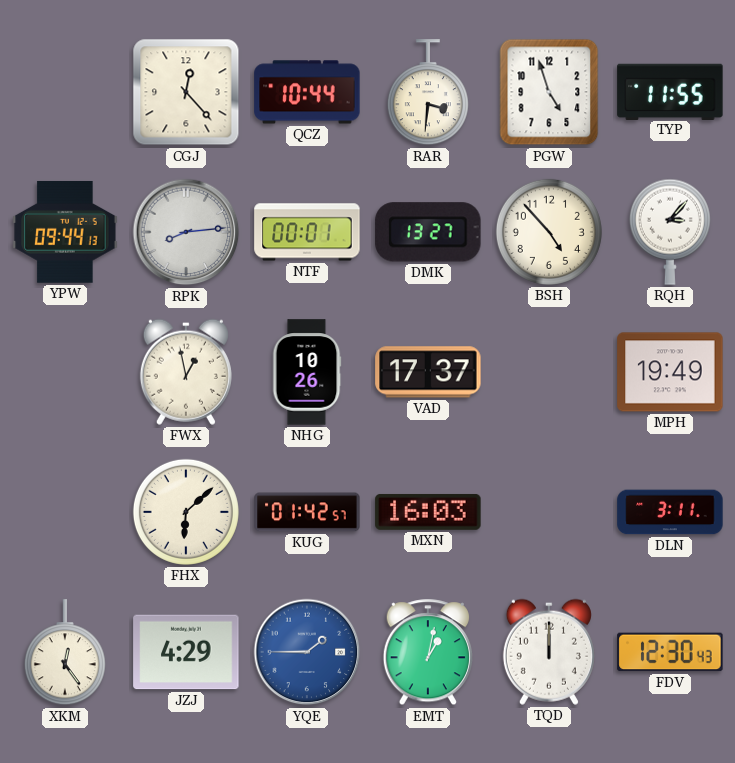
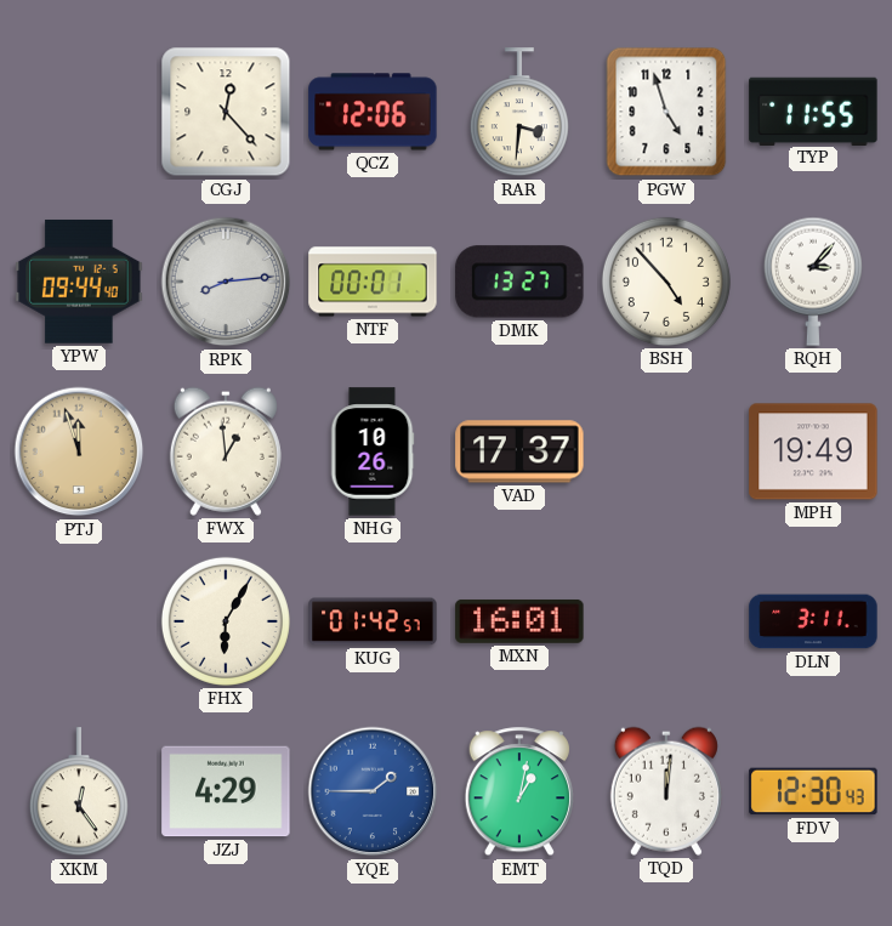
QCZ: 10:44 -> 12:06
YPW: 09:44:13 -> 09:44:40
PTJ: none -> 11:57
FWX: 12:58 -> 12:59
FHX: 6:08 -> 6:05
MXN: 16:03 -> 16:01
TQD: 12:00 -> 12:01
